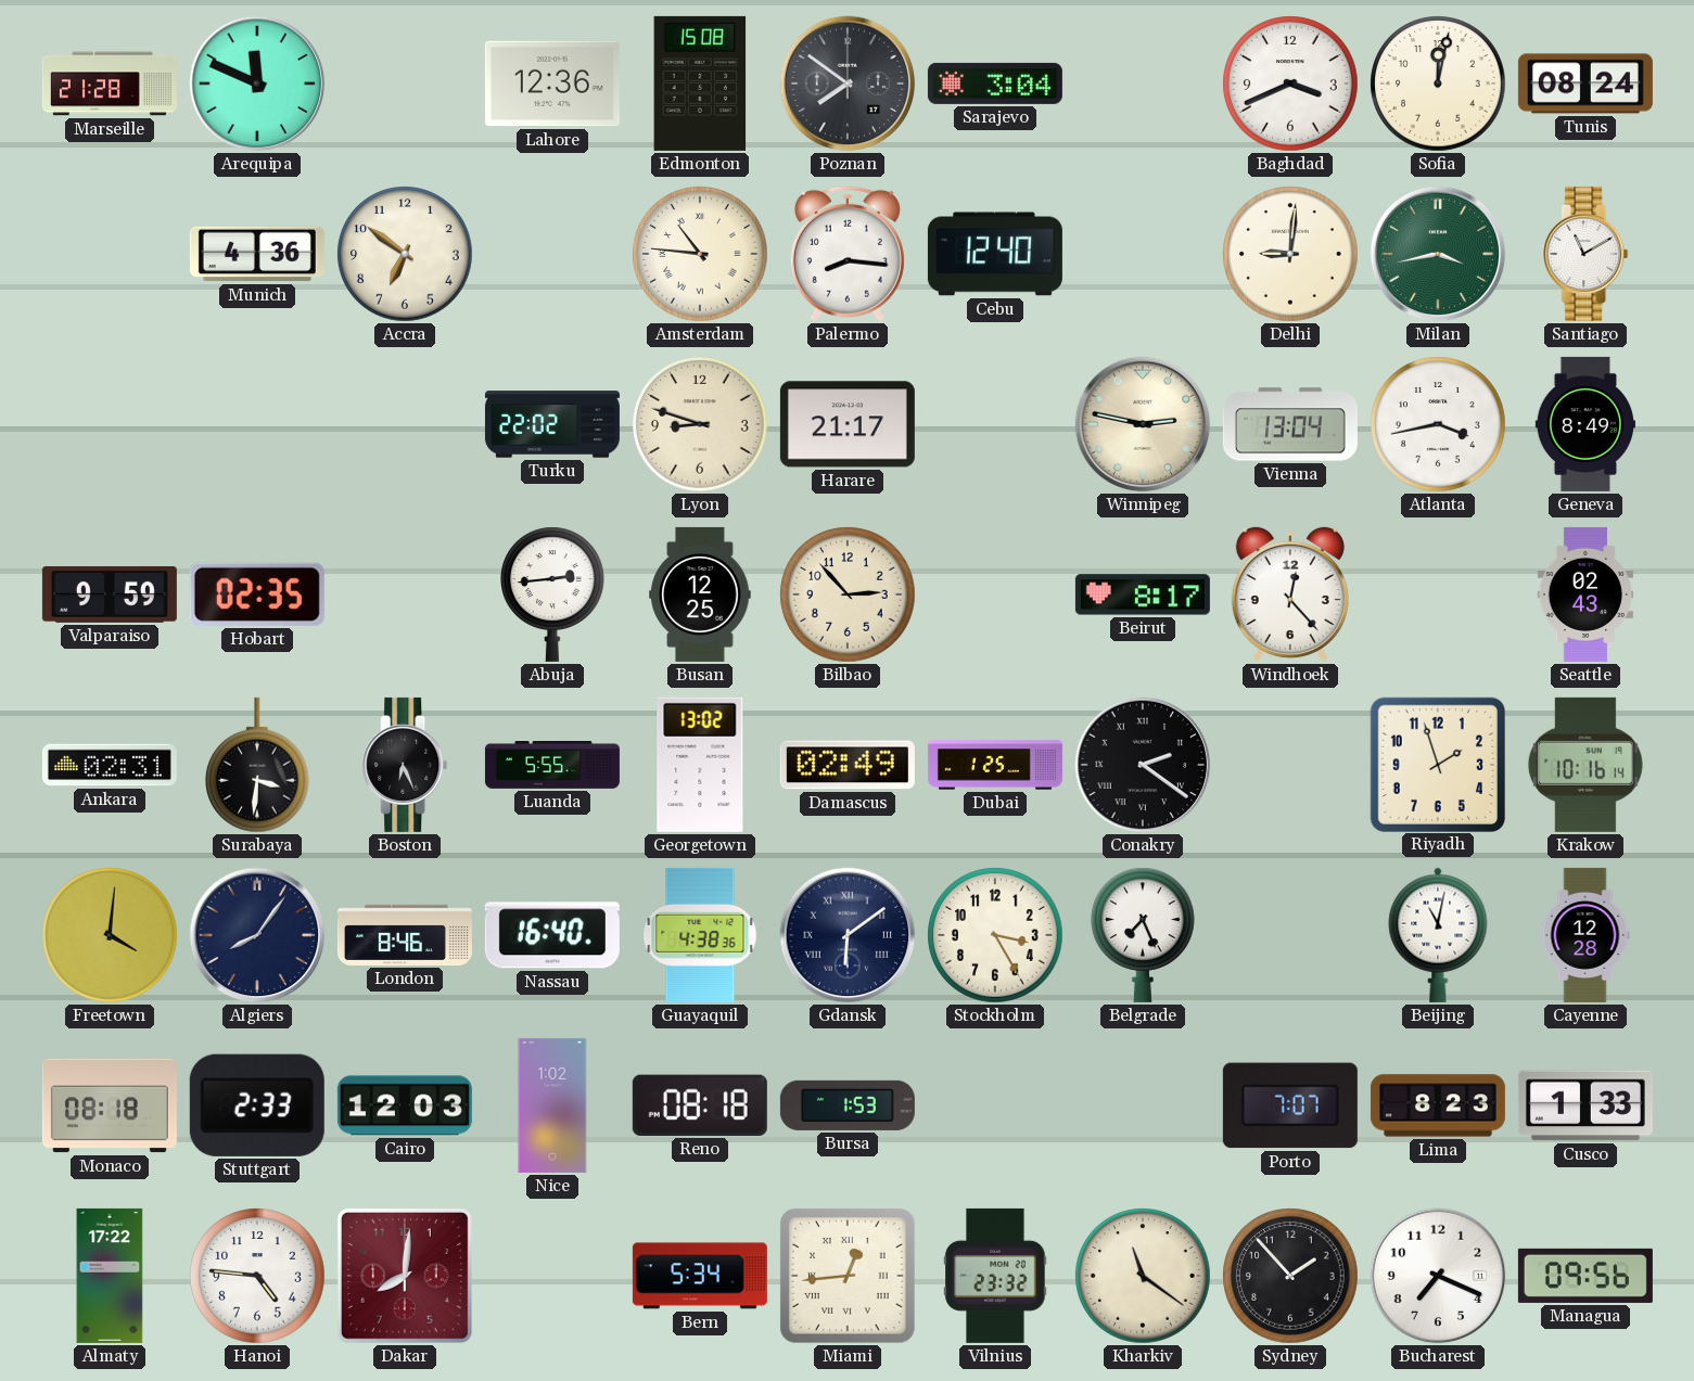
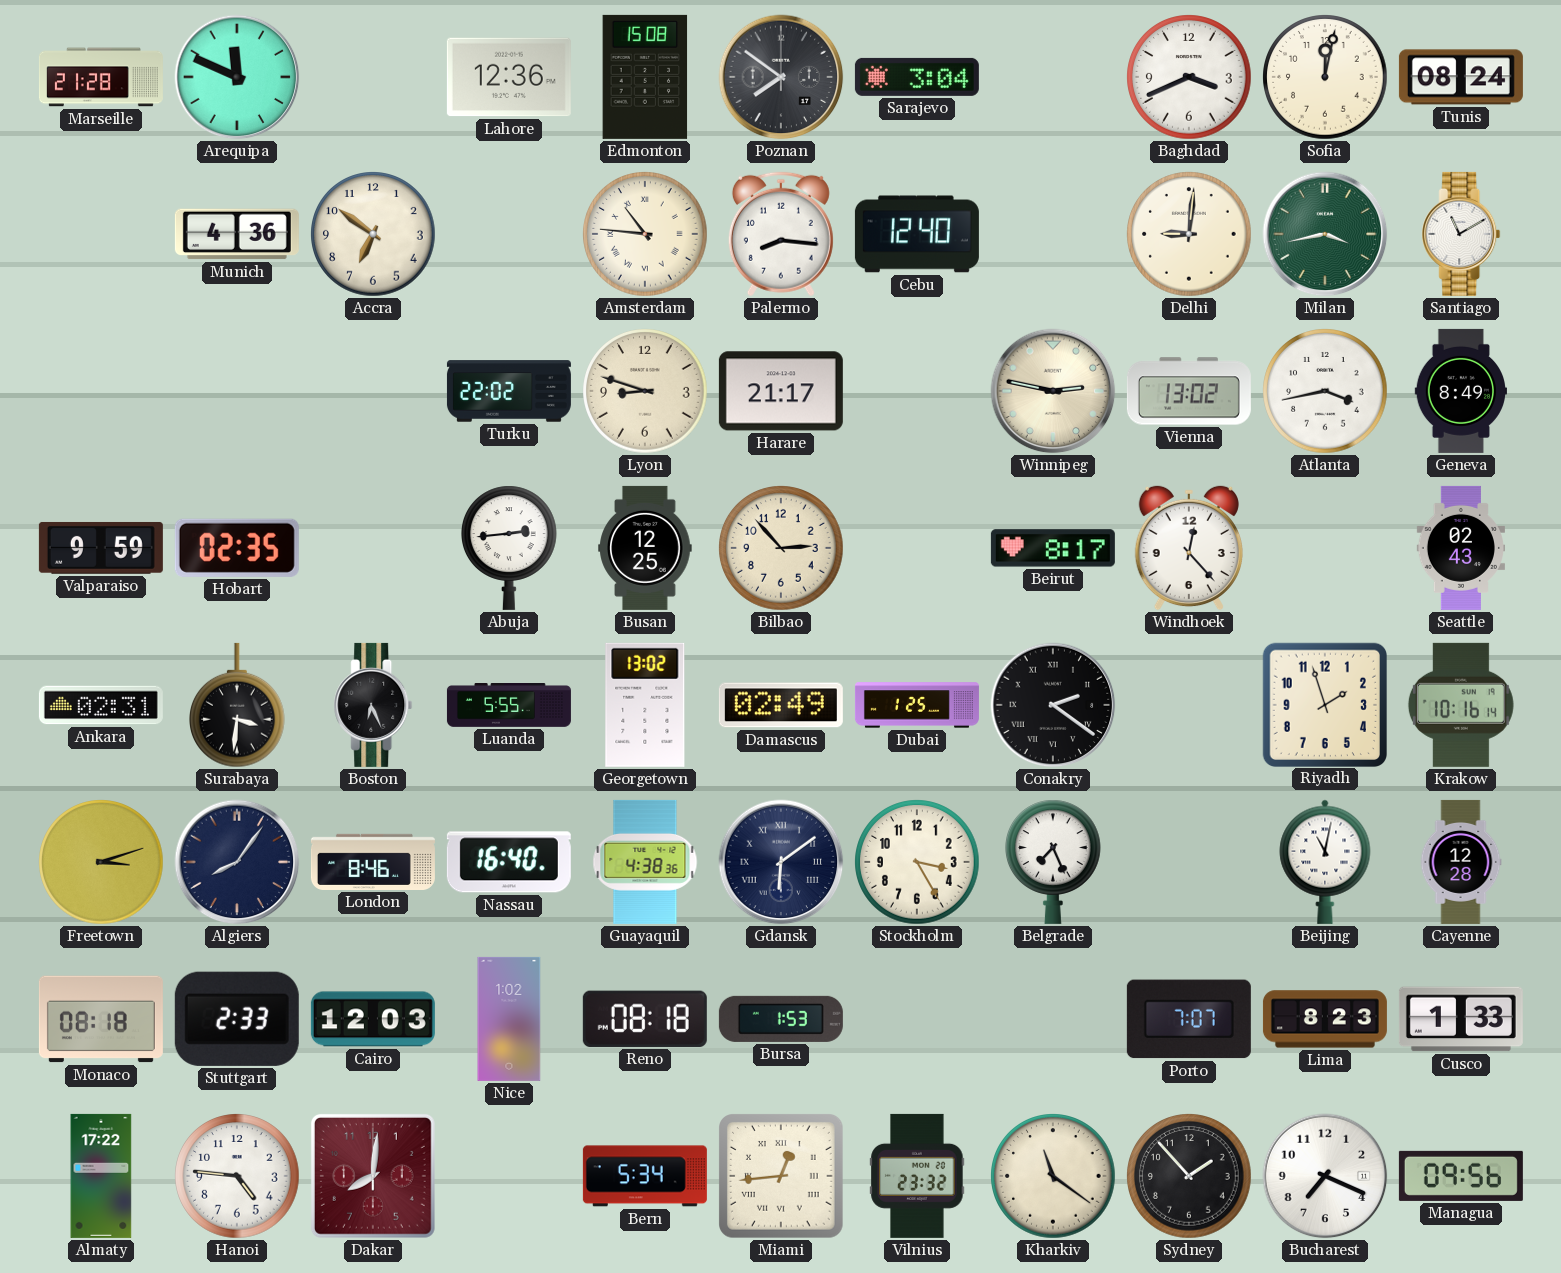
Vienna: 13:04 -> 13:02
Freetown: 4:01 -> 3:12
